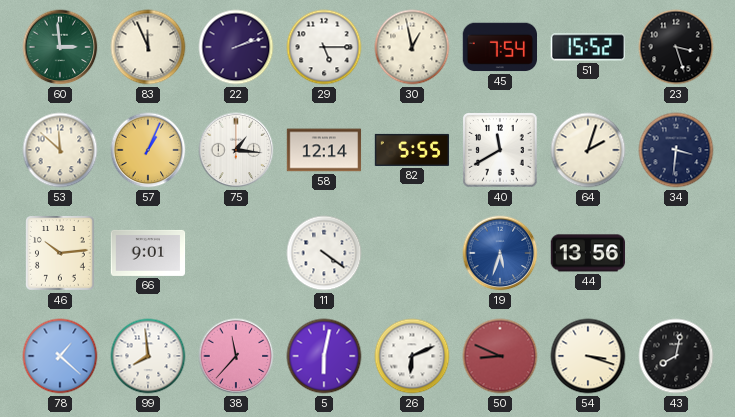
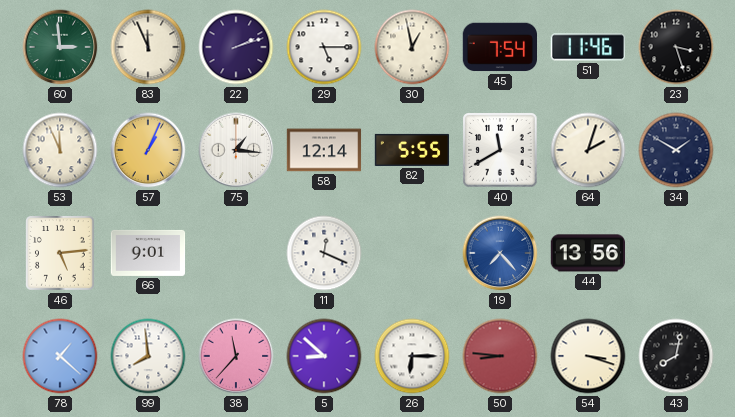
51: 15:52 -> 11:46
53: 11:52 -> 11:56
34: 3:31 -> 1:50
46: 10:14 -> 5:14
11: 4:21 -> 12:19
19: 5:33 -> 7:23
5: 6:02 -> 8:52
26: 6:11 -> 6:15
50: 8:49 -> 8:46
